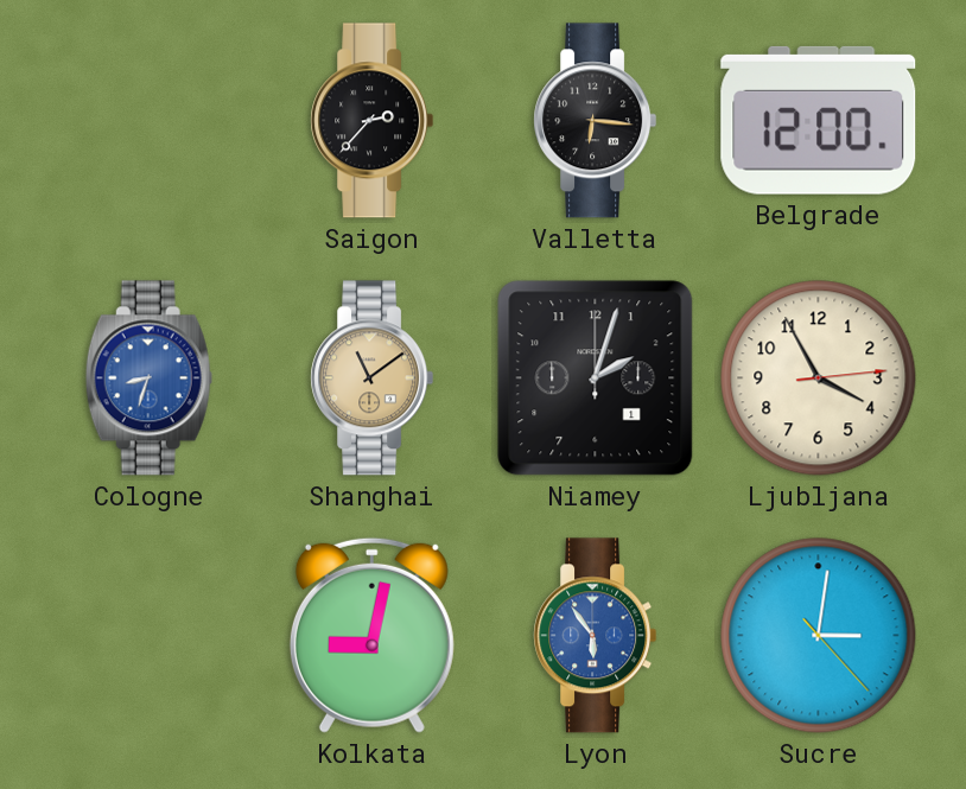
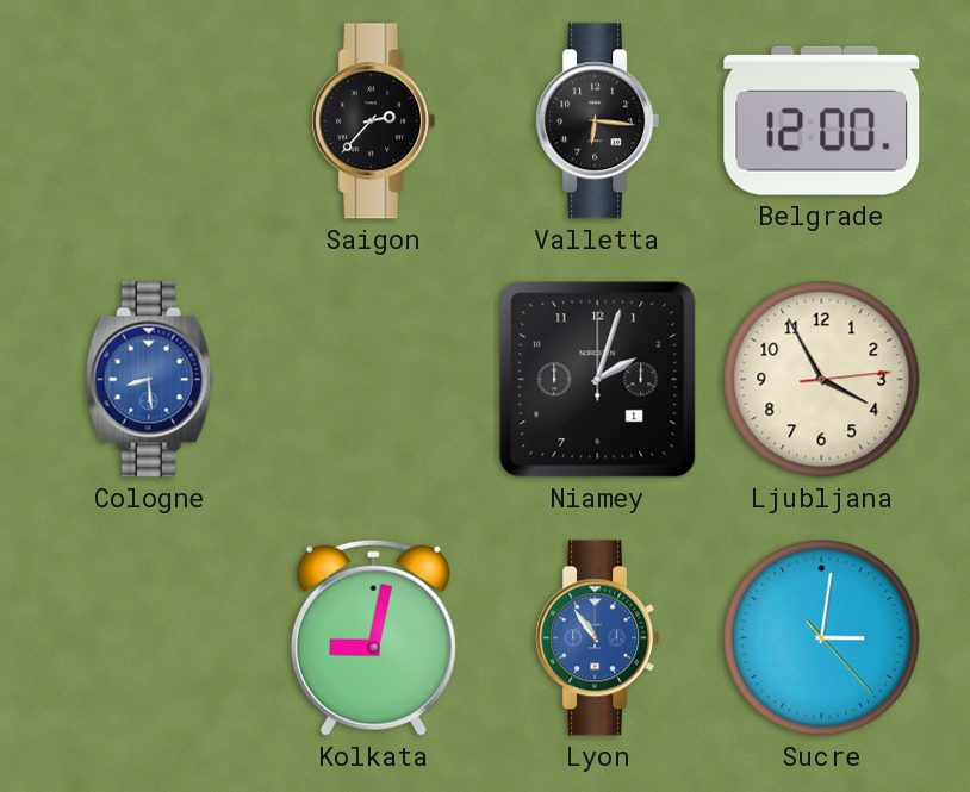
Cologne: 8:33 -> 8:29
Shanghai: 11:09 -> none
Lyon: 5:54 -> 10:54
